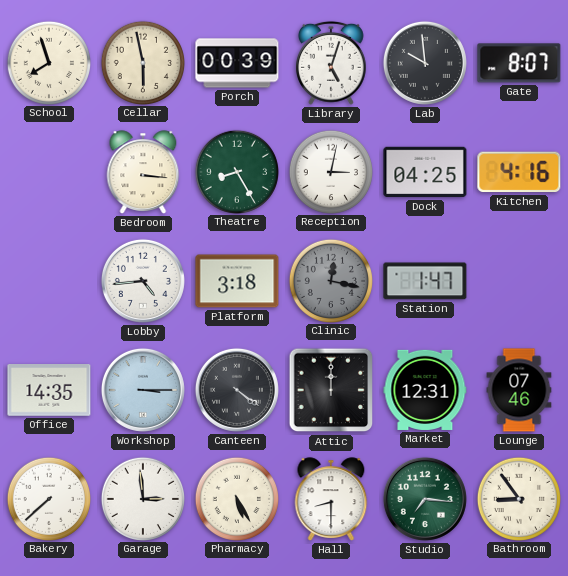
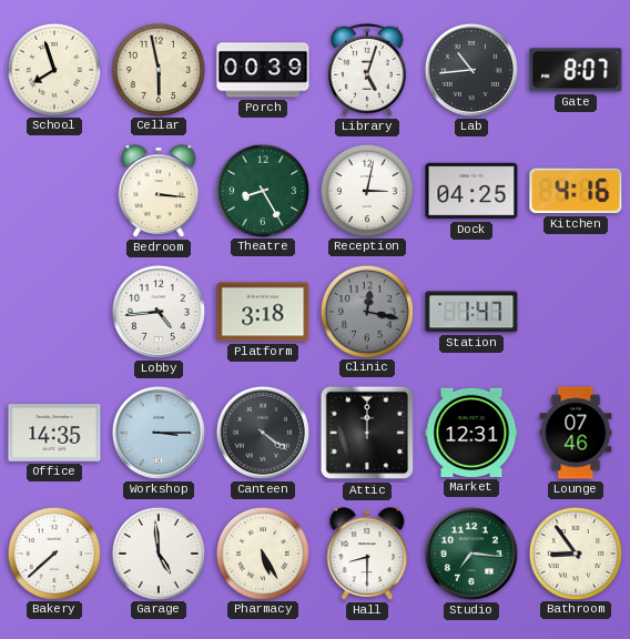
Lab: 9:59 -> 10:44
Garage: 2:59 -> 4:59
